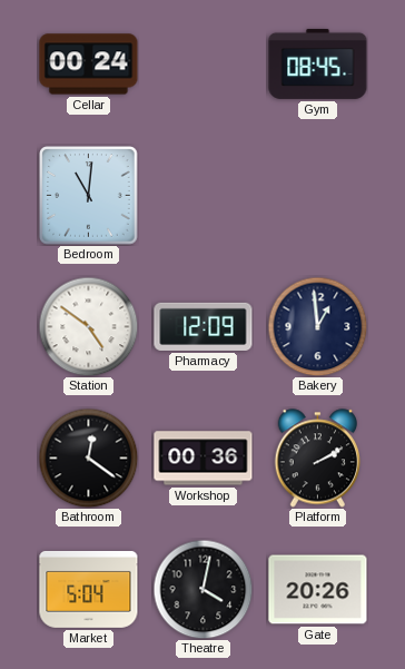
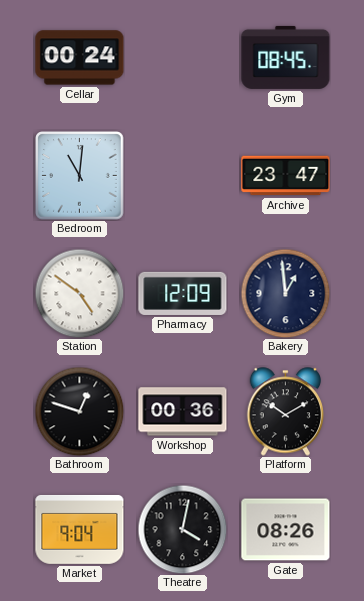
Archive: none -> 23:47
Bathroom: 12:21 -> 12:48
Platform: 2:10 -> 10:10
Market: 5:04 -> 9:04
Gate: 20:26 -> 08:26
